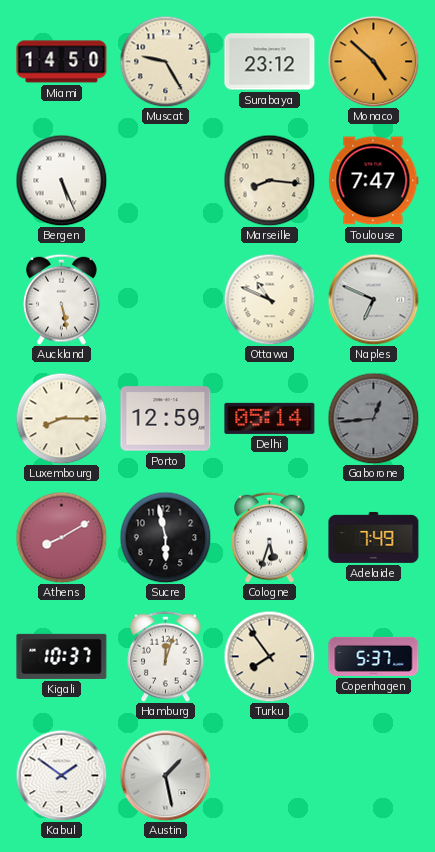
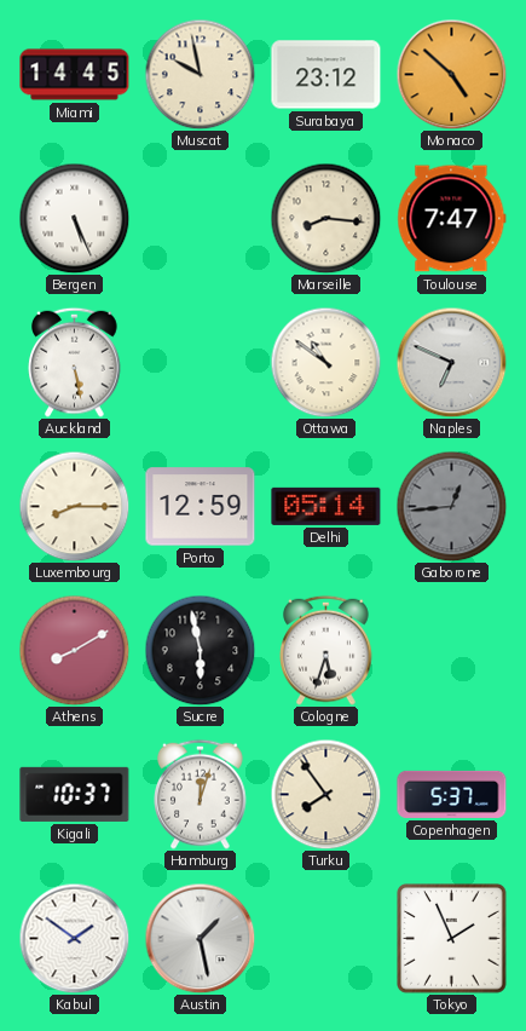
Miami: 14:50 -> 14:45
Muscat: 9:25 -> 9:58
Ottawa: 10:49 -> 10:51
Adelaide: 7:49 -> none
Tokyo: none -> 1:56
